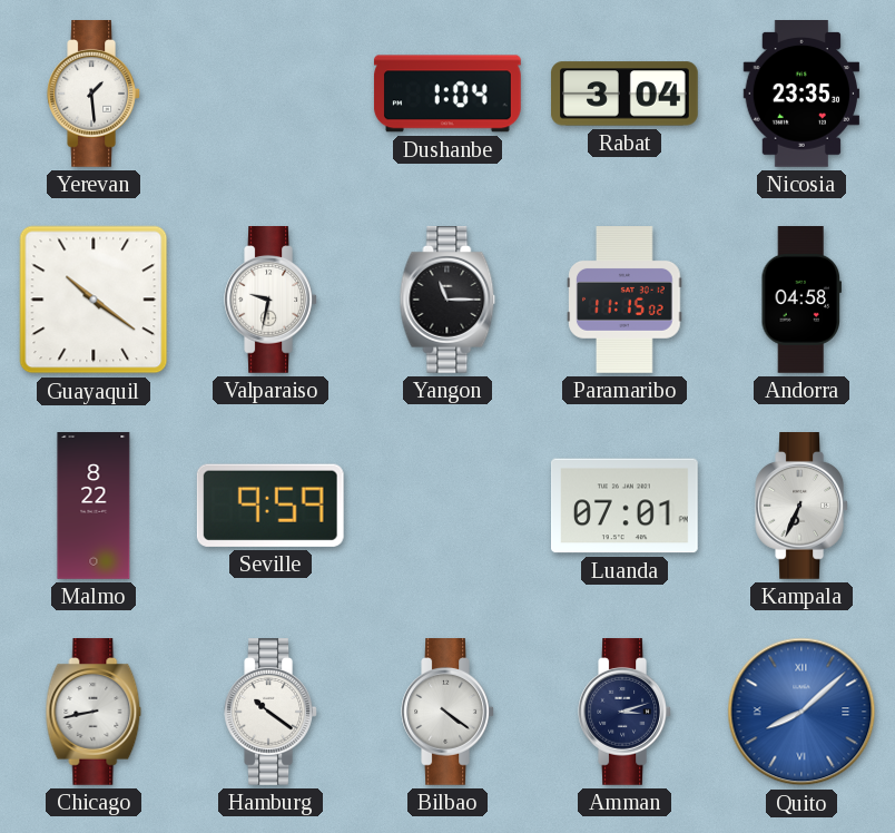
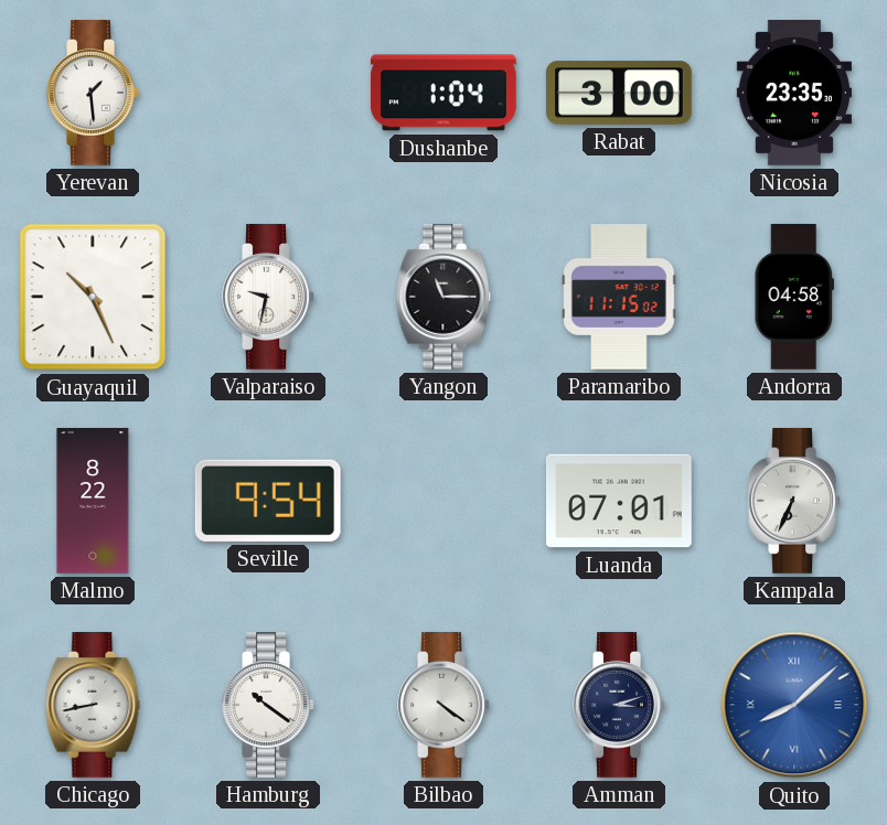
Rabat: 3:04 -> 3:00
Guayaquil: 10:21 -> 10:26
Seville: 9:59 -> 9:54
